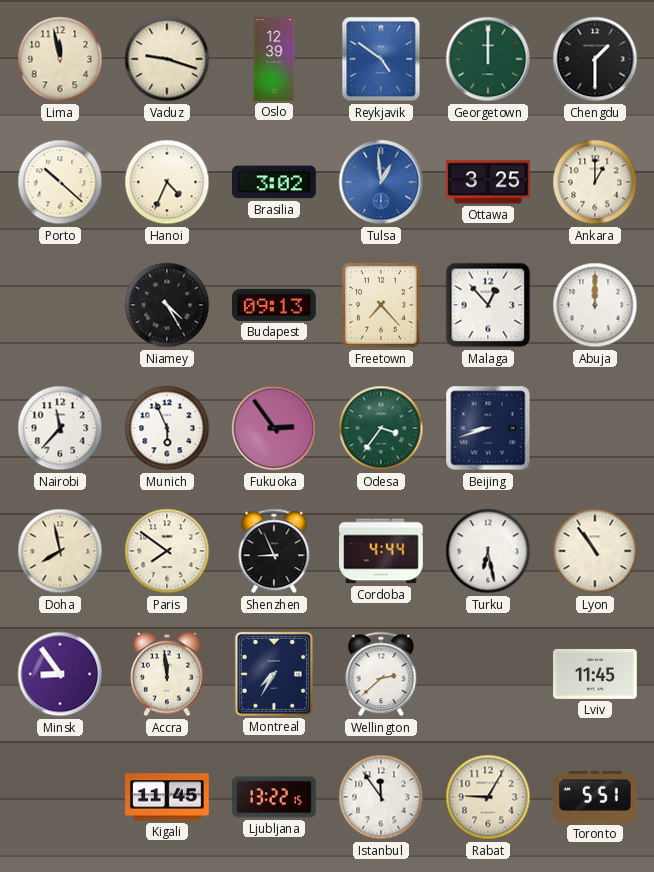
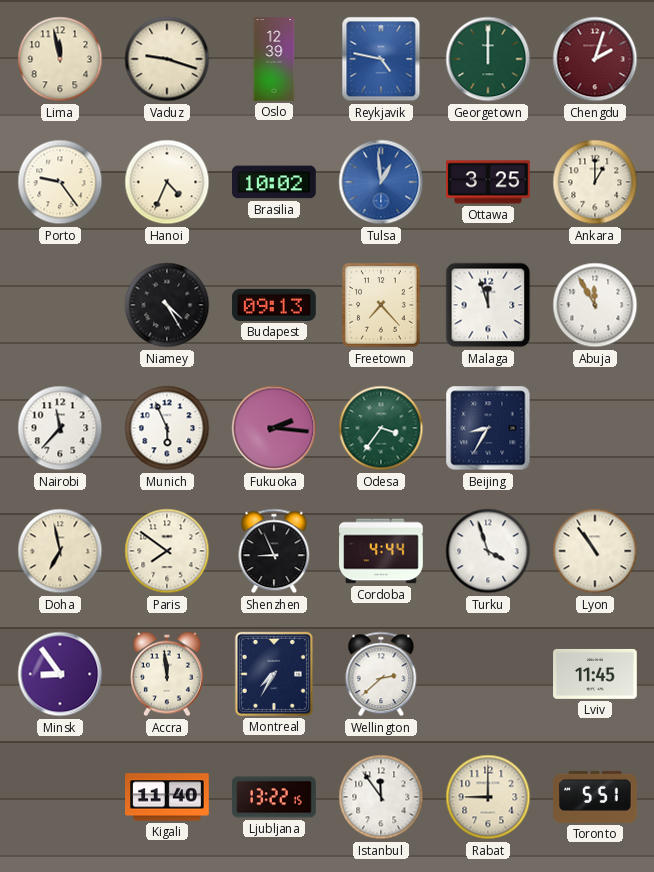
Reykjavik: 4:51 -> 4:47
Chengdu: 1:30 -> 2:03
Chengdu dial: black -> burgundy
Porto: 10:22 -> 9:24
Brasilia: 3:02 -> 10:02
Malaga: 12:53 -> 11:57
Abuja: 12:00 -> 11:55
Fukuoka: 2:54 -> 2:16
Beijing: 8:42 -> 8:35
Doha: 7:58 -> 6:58
Turku: 6:28 -> 3:57
Kigali: 11:45 -> 11:40
Rabat: 9:05 -> 9:00
